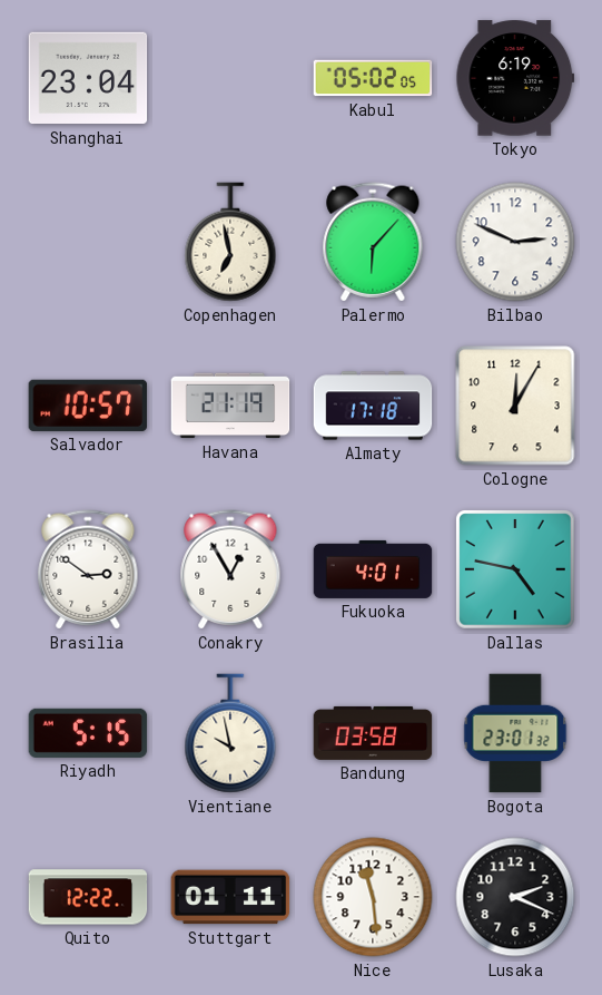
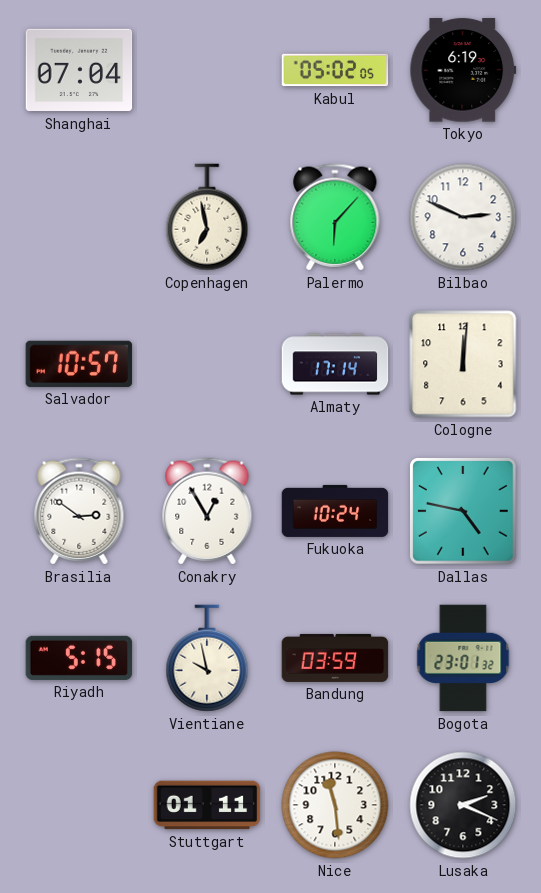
Shanghai: 23:04 -> 07:04
Havana: 21:19 -> none
Almaty: 17:18 -> 17:14
Cologne: 12:05 -> 12:01
Fukuoka: 4:01 -> 10:24
Bandung: 03:58 -> 03:59
Quito: 12:22 -> none
